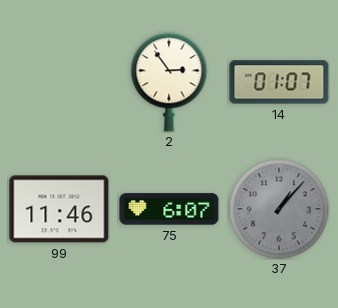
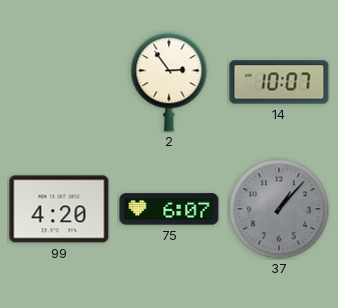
14: 01:07 -> 10:07
99: 11:46 -> 4:20
